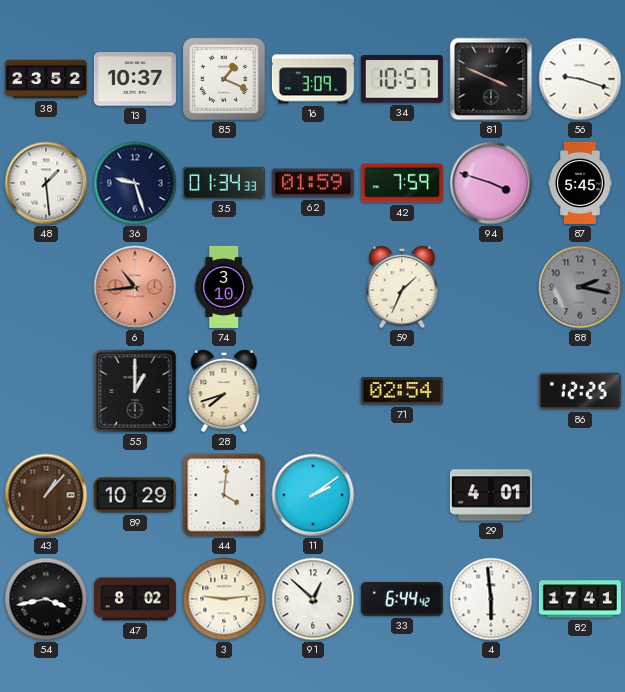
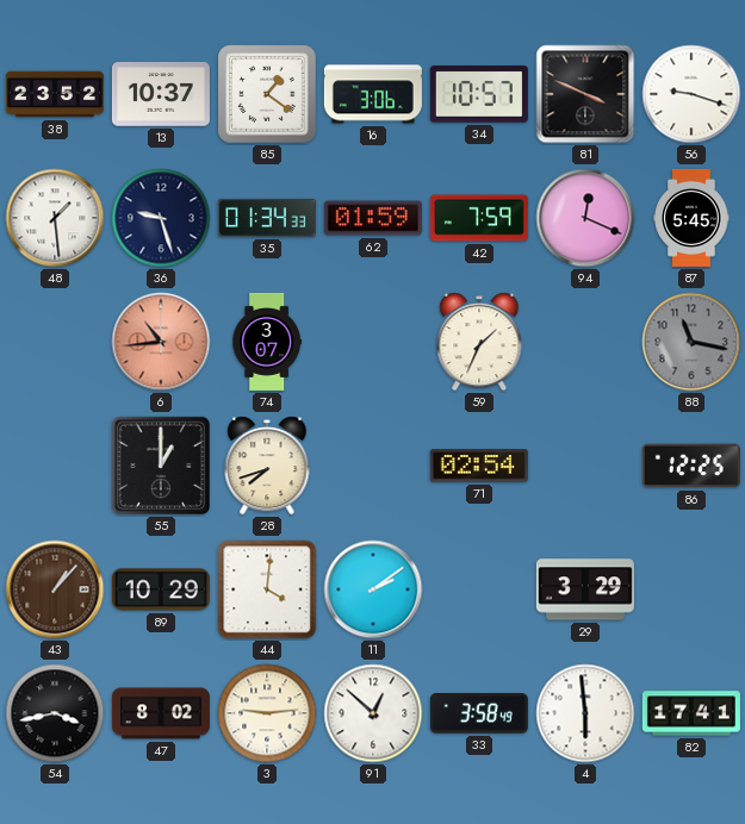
85: 1:19 -> 1:21
16: 3:09 -> 3:06
94: 3:48 -> 12:19
74: 3:10 -> 3:07
88: 2:17 -> 11:17
29: 4:01 -> 3:29
33: 6:44 -> 3:58
